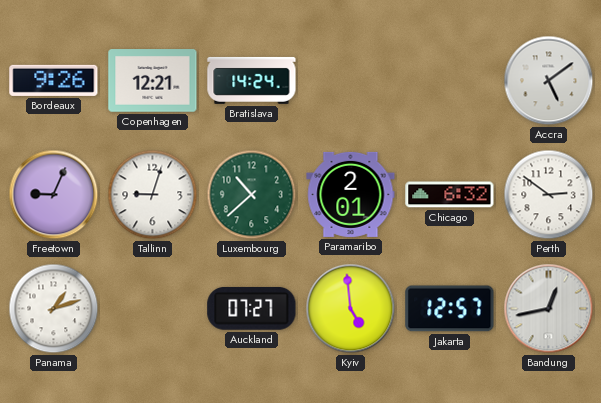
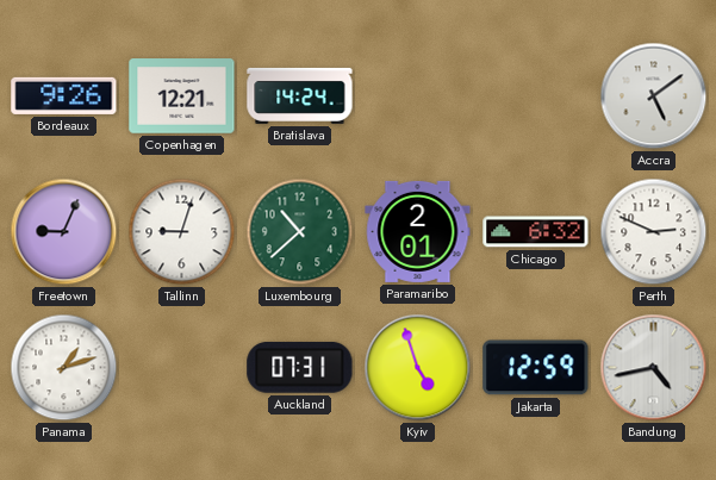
Perth: 2:51 -> 2:49
Auckland: 07:27 -> 07:31
Kyiv: 4:59 -> 4:57
Jakarta: 12:57 -> 12:59
Bandung: 12:43 -> 4:43
